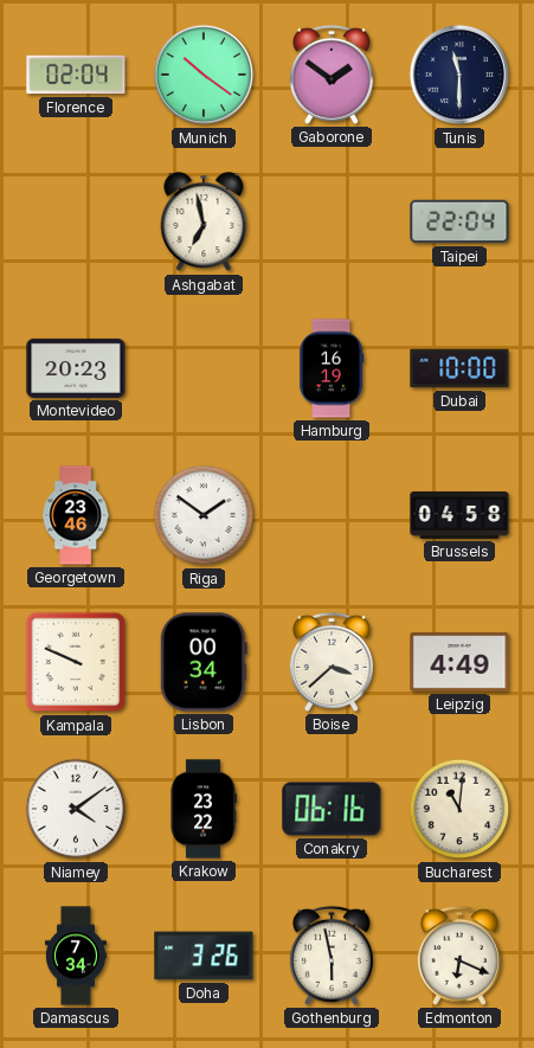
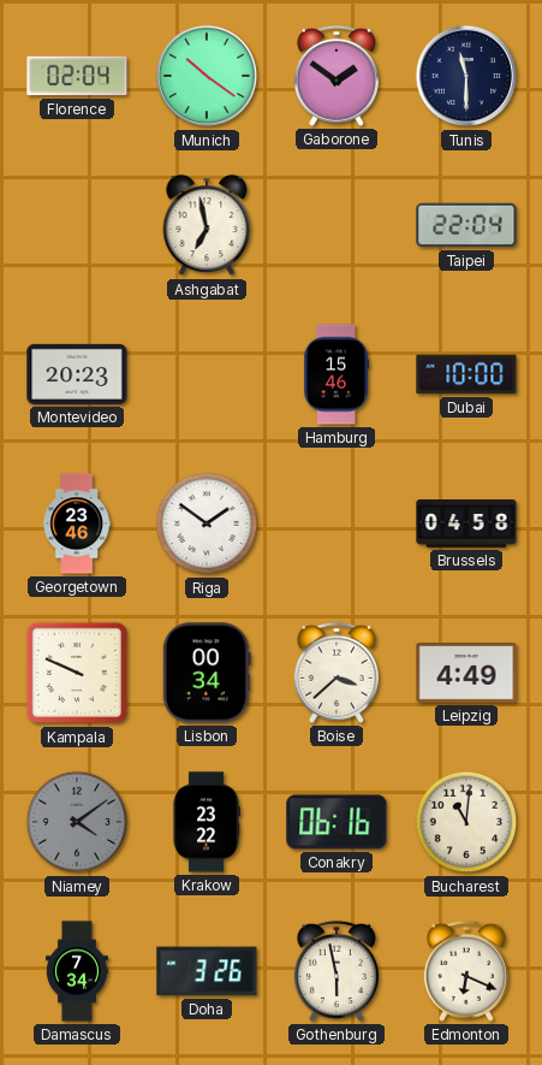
Hamburg: 16:19 -> 15:46
Niamey dial: white -> grey
